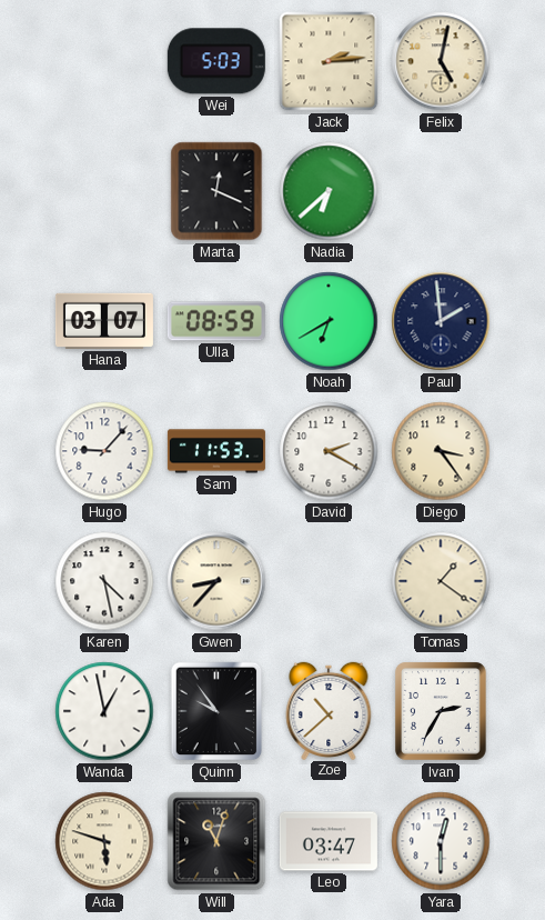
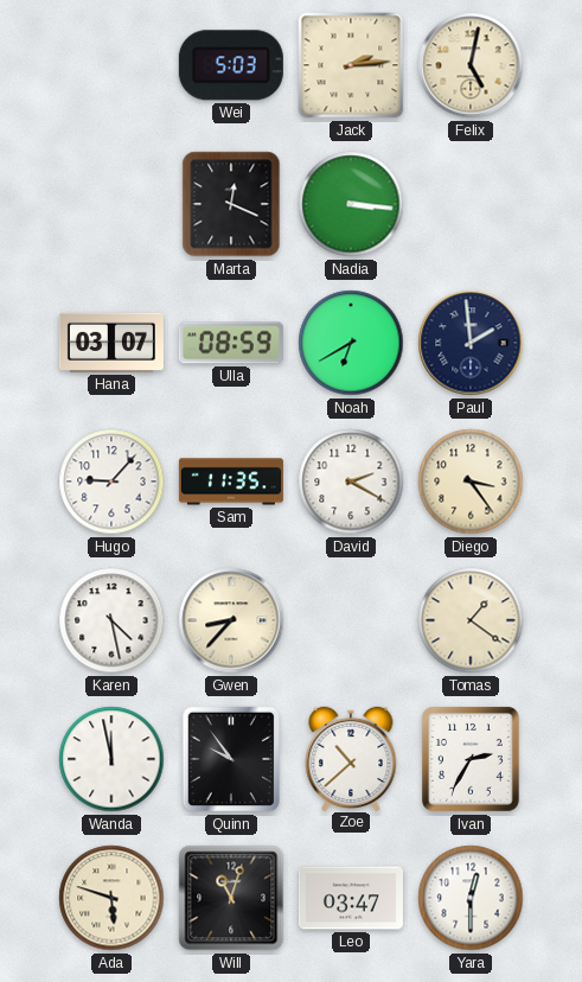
Nadia: 6:38 -> 3:16
Sam: 11:53 -> 11:35
Wanda: 12:58 -> 11:58
